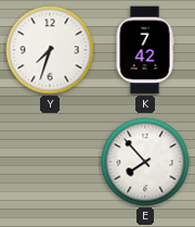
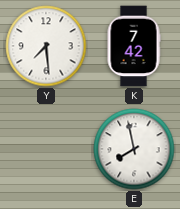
Y: 7:33 -> 7:29
E: 7:53 -> 7:58
